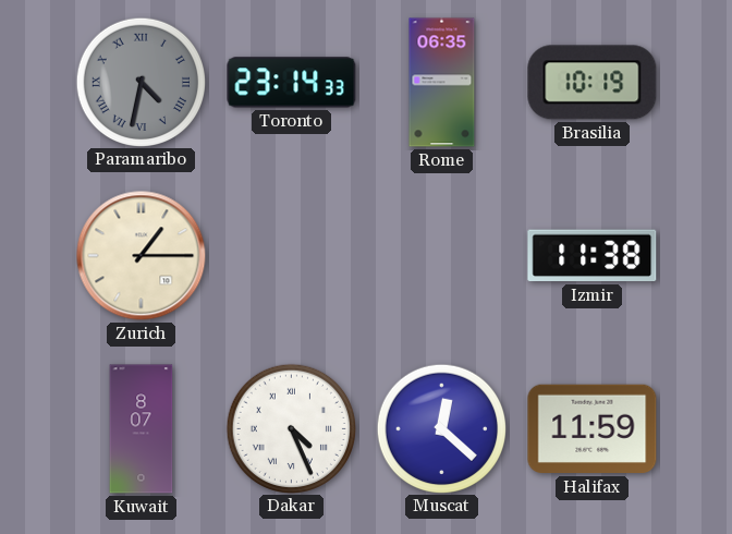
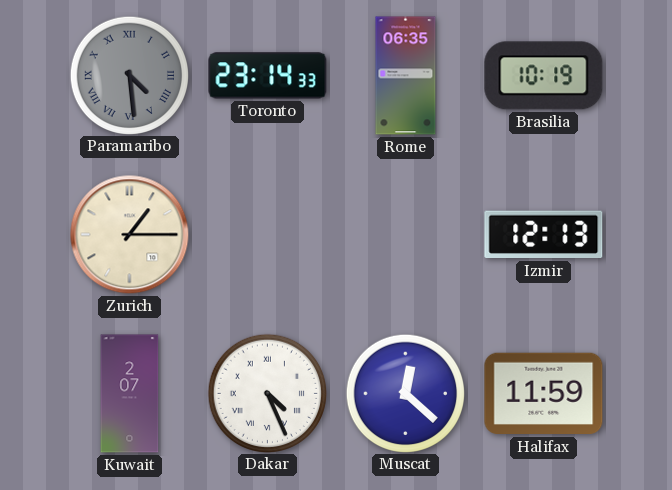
Paramaribo: 4:32 -> 4:29
Izmir: 11:38 -> 12:13
Kuwait: 8:07 -> 2:07
